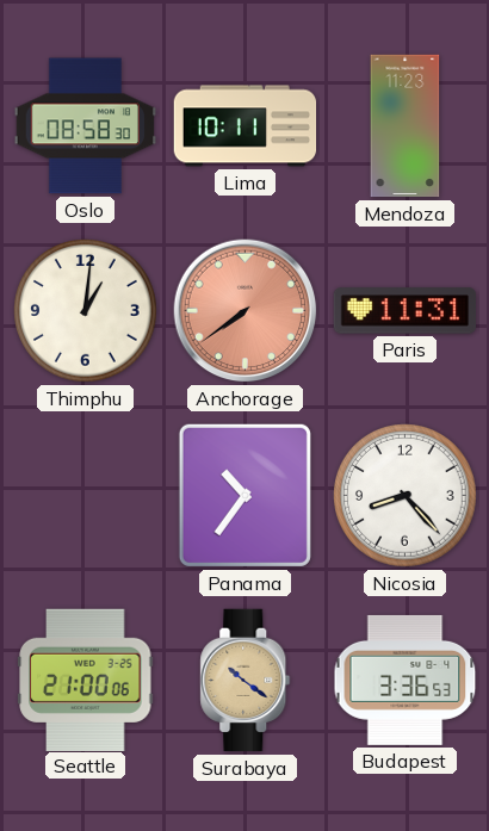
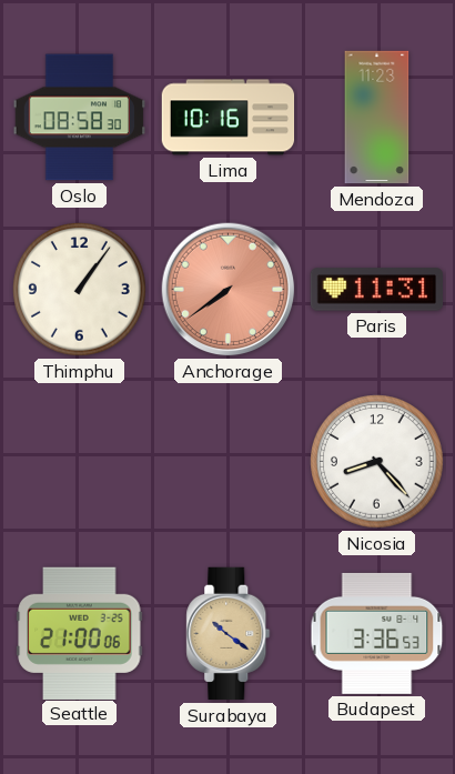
Lima: 10:11 -> 10:16
Thimphu: 1:01 -> 1:06
Panama: 10:36 -> none
